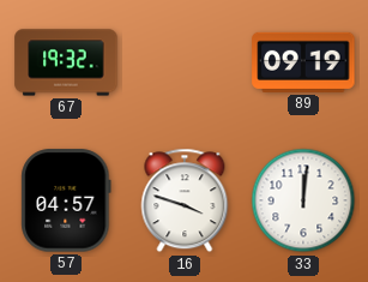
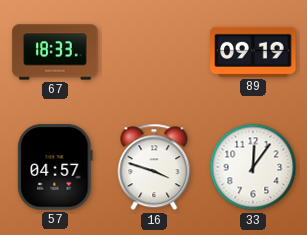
67: 19:32 -> 18:33
33: 12:01 -> 12:06
